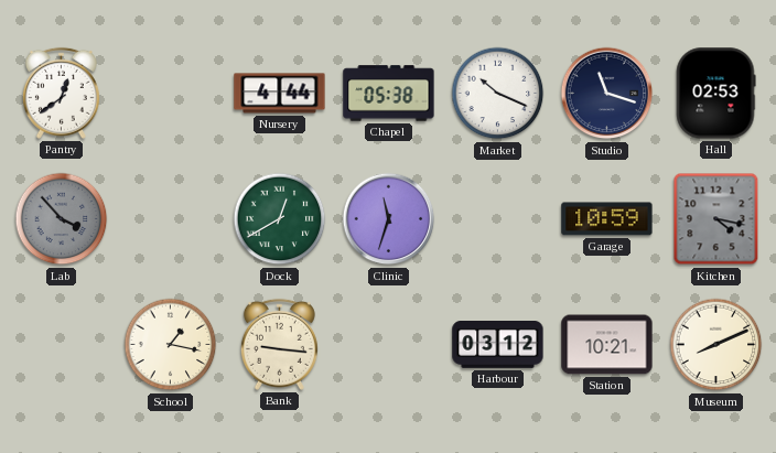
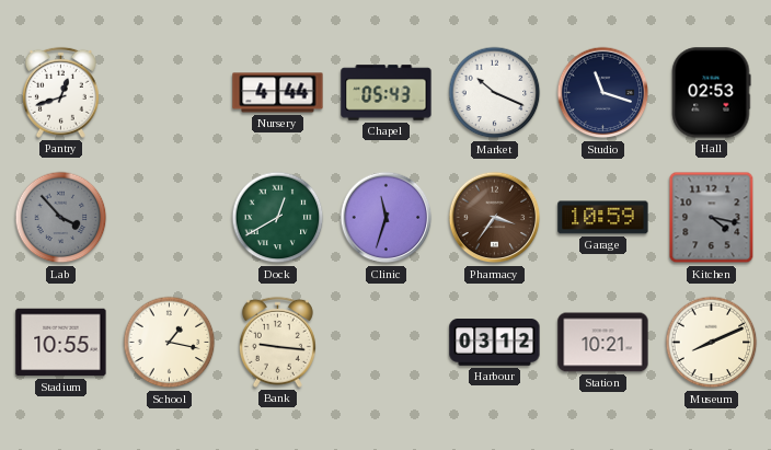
Pantry: 12:39 -> 12:42
Chapel: 05:38 -> 05:43
Pharmacy: none -> 3:36
Stadium: none -> 10:55
